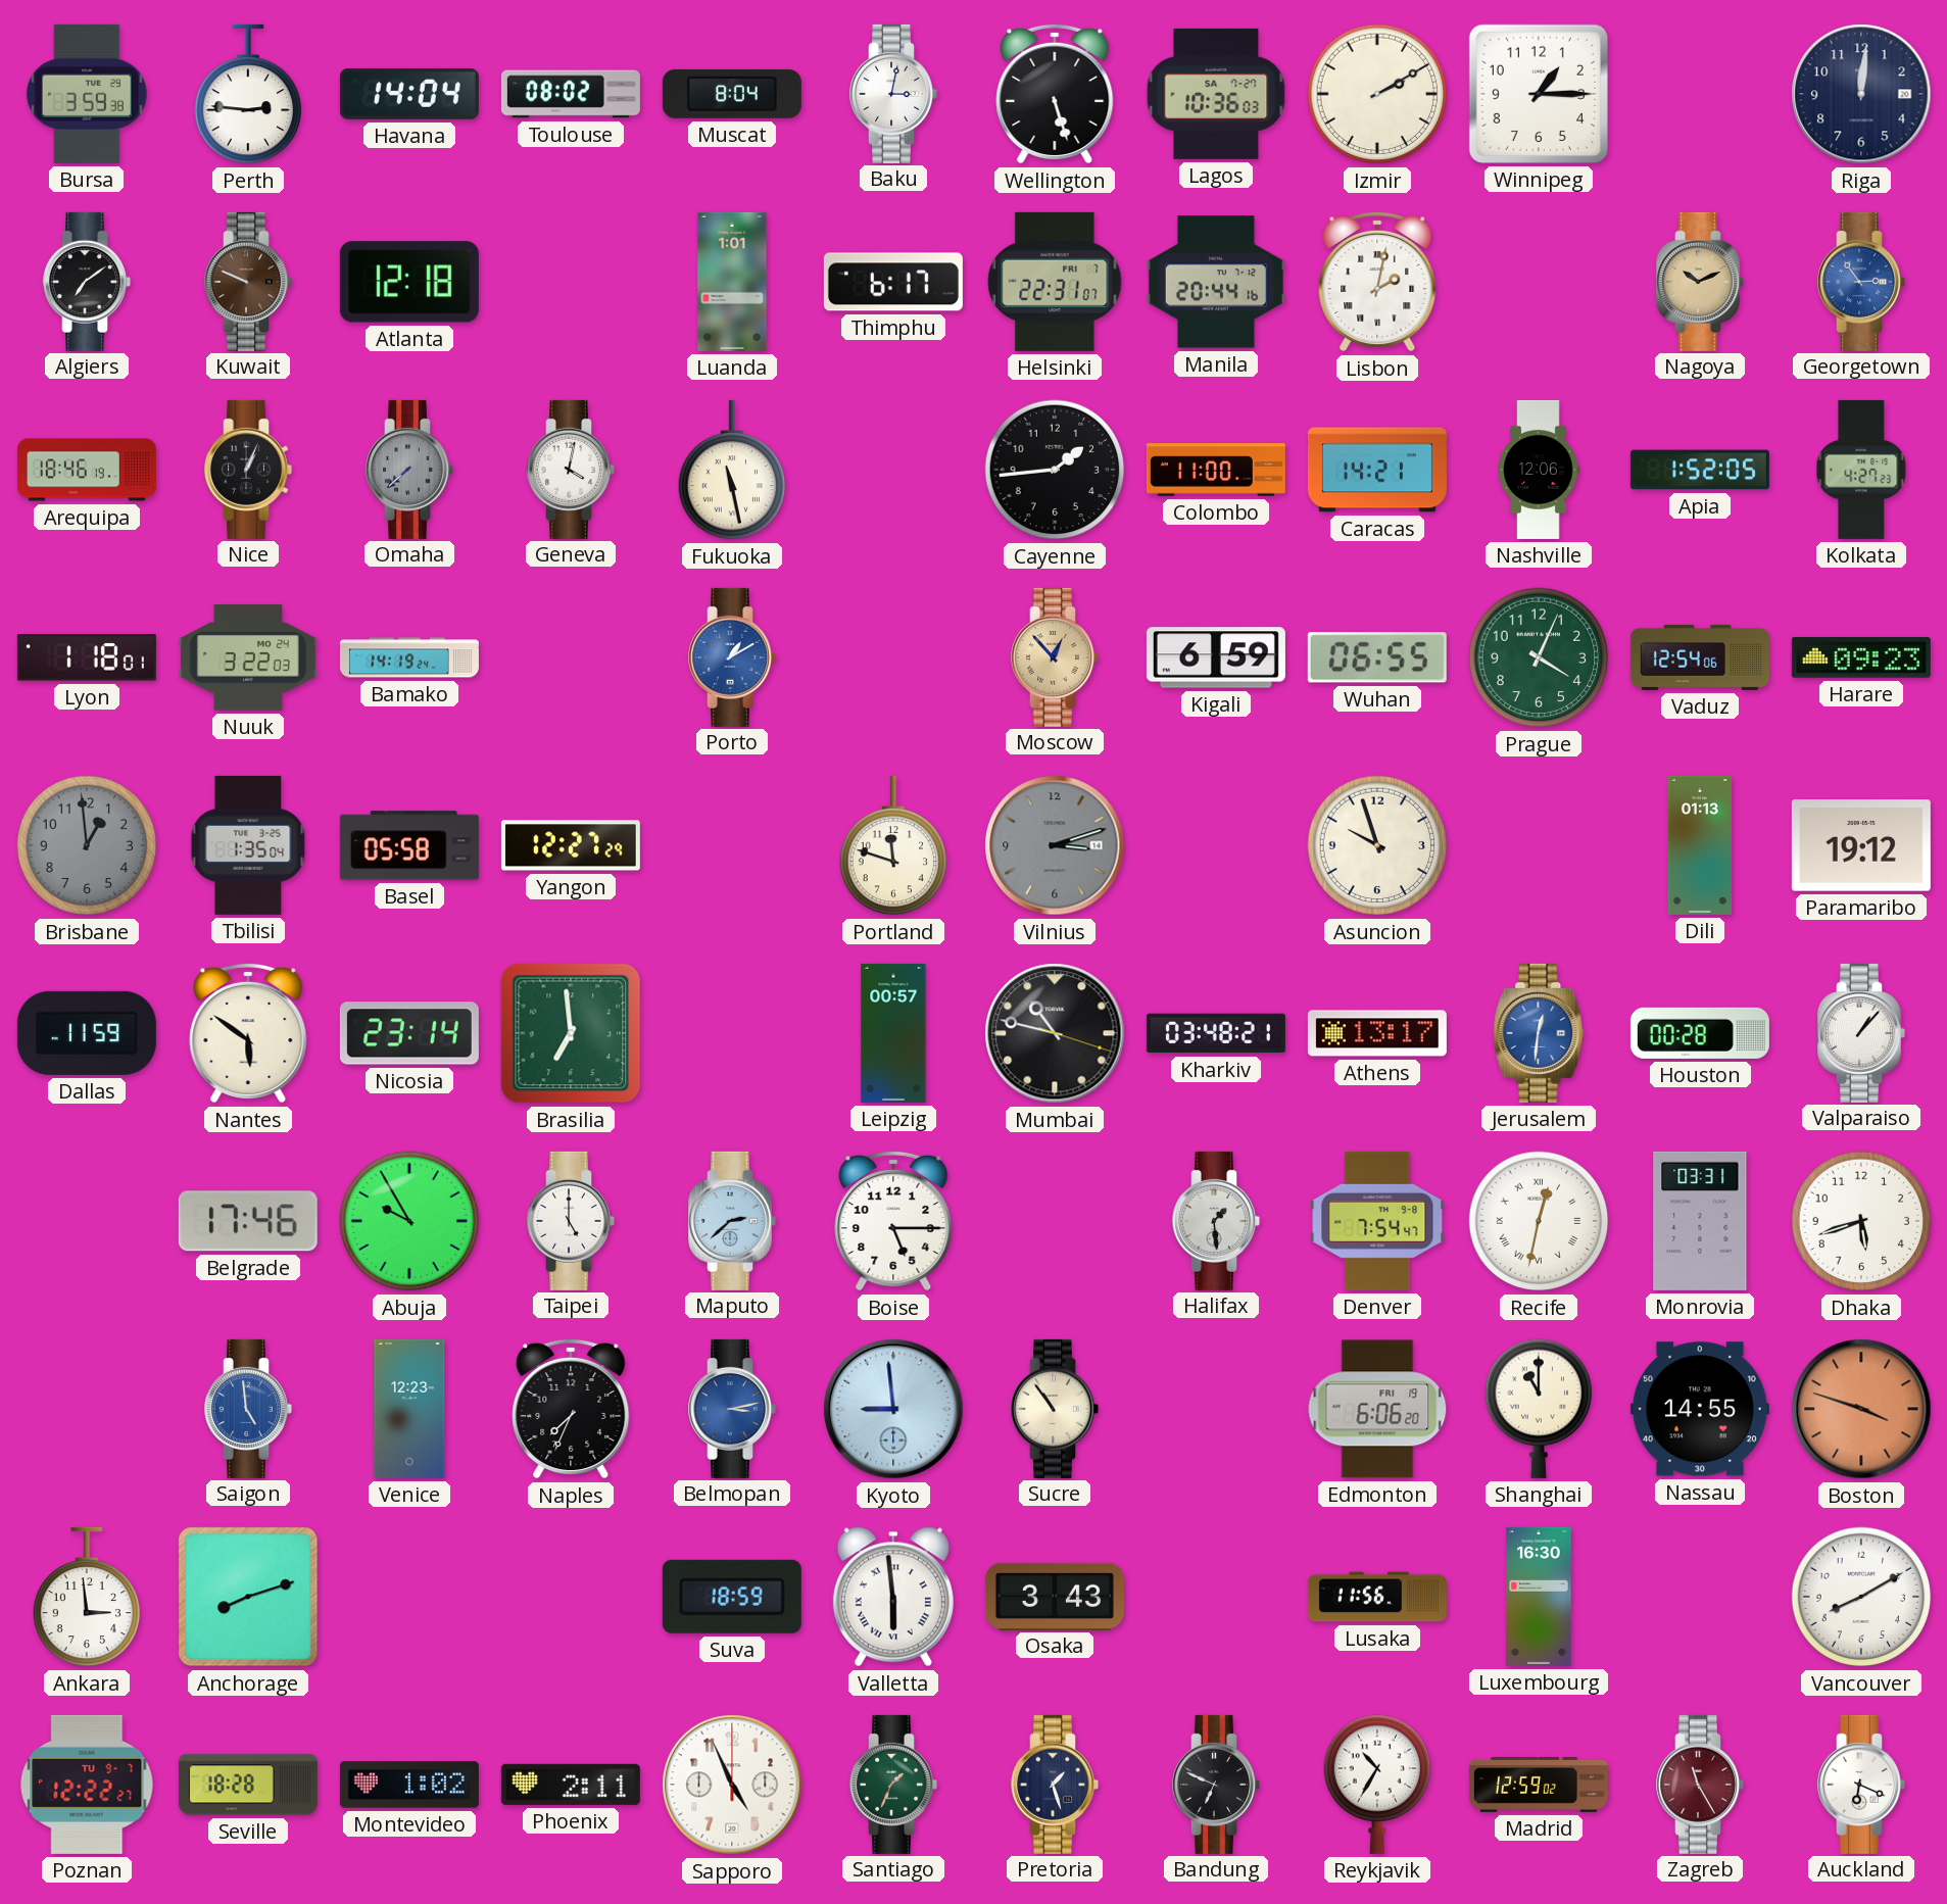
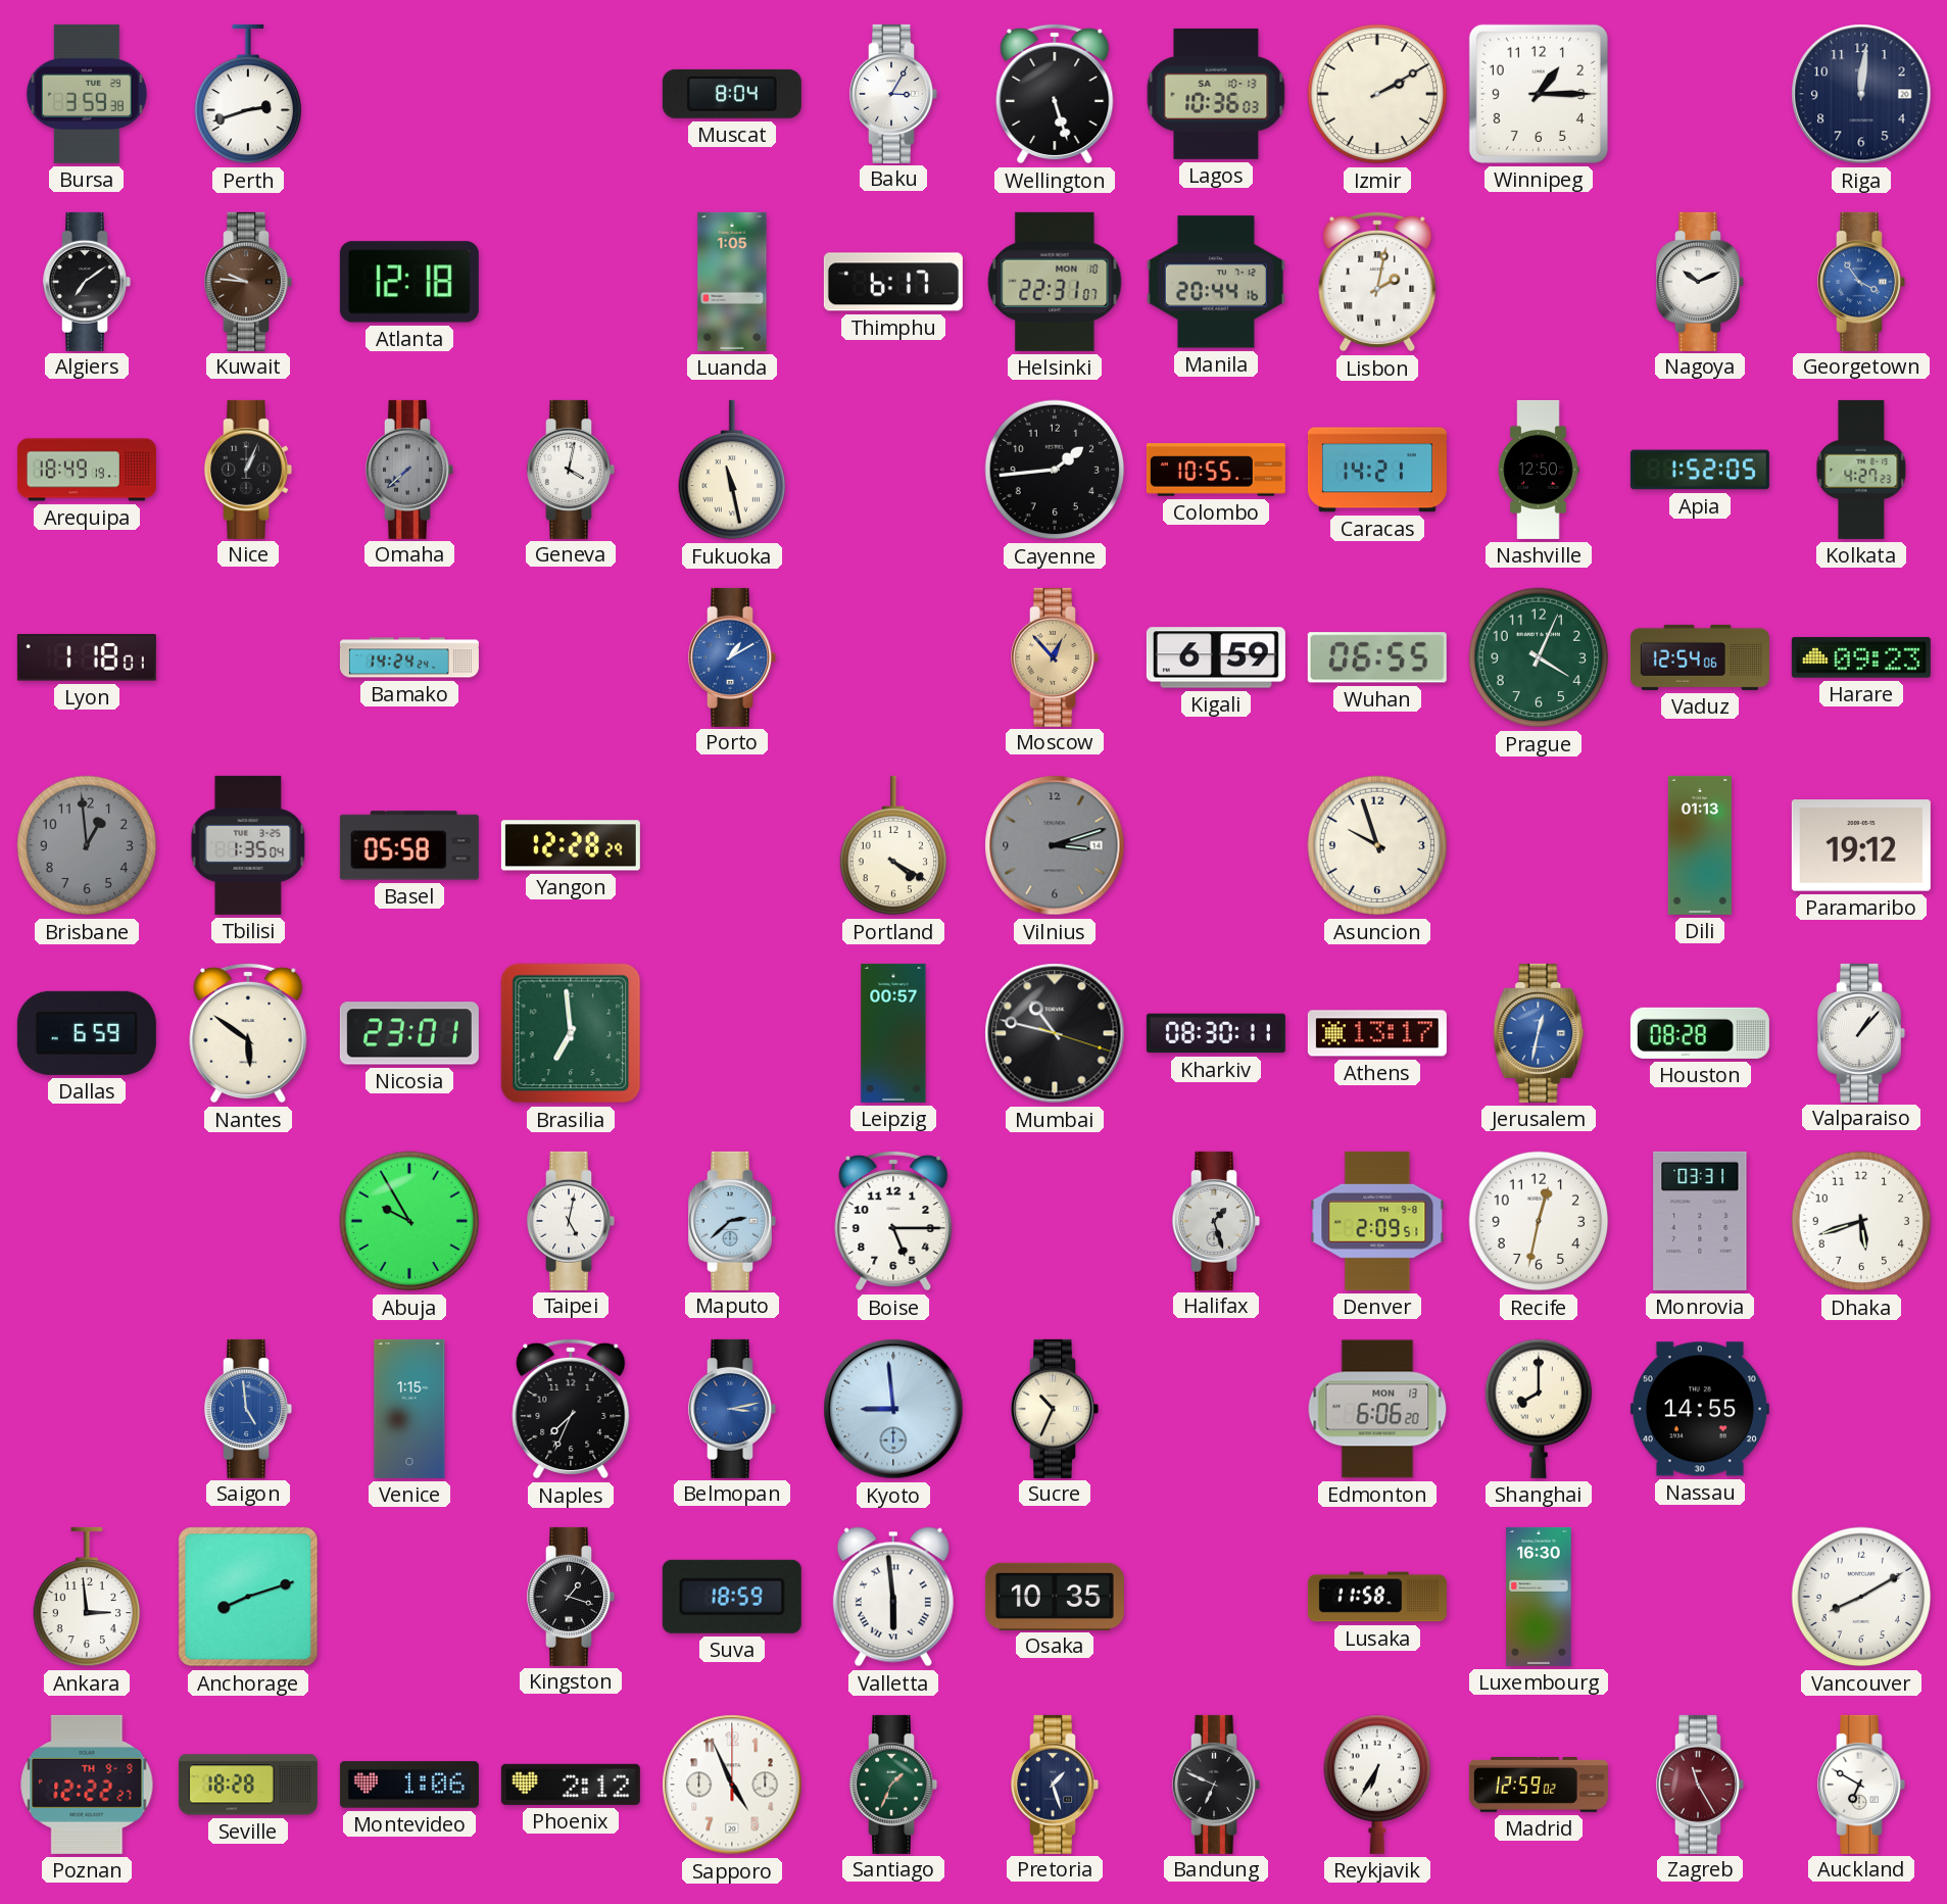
Perth: 2:46 -> 2:42
Havana: 14:04 -> none
Toulouse: 08:02 -> none
Baku: 3:02 -> 3:05
Lagos date: SA 7-27 -> SA 10-13
Kuwait: 9:49 -> 9:46
Luanda: 1:01 -> 1:05
Helsinki date: FRI 7 -> MON 10
Nagoya dial: champagne -> white
Georgetown: 2:54 -> 3:54
Arequipa: 18:46 -> 18:49
Colombo: 11:00 -> 10:55
Nashville: 12:06 -> 12:50
Nuuk: 3:22 -> none
Bamako: 14:19 -> 14:24
Yangon: 12:27 -> 12:28
Portland: 11:48 -> 4:20
Dallas: 11:59 -> 6:59
Nicosia: 23:14 -> 23:01
Kharkiv: 03:48 -> 08:30
Jerusalem: 12:31 -> 12:32
Houston: 00:28 -> 08:28
Belgrade: 17:46 -> none
Taipei: 5:00 -> 5:02
Halifax: 1:29 -> 1:27
Denver: 7:54 -> 2:09
Recife numerals: Roman -> Arabic
Venice: 12:23 -> 1:15
Sucre: 10:54 -> 10:34
Edmonton date: FRI 19 -> MON 13
Shanghai: 11:00 -> 8:00
Boston: 3:48 -> none
Kingston: none -> 1:18
Osaka: 3:43 -> 10:35
Lusaka: 11:56 -> 11:58
Poznan date: TU 9-7 -> TH 9-9
Montevideo: 1:02 -> 1:06
Phoenix: 2:11 -> 2:12
Reykjavik: 10:35 -> 6:35
Auckland: 6:19 -> 6:50
